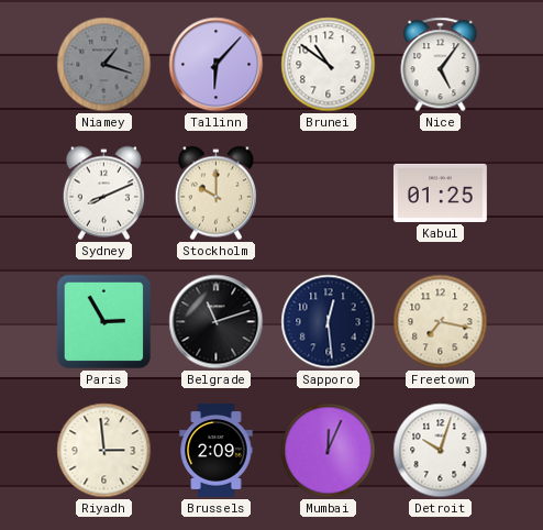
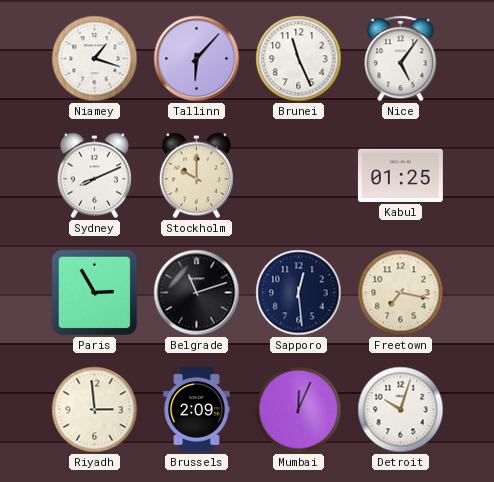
Niamey dial: grey -> white
Brunei: 10:51 -> 11:26
